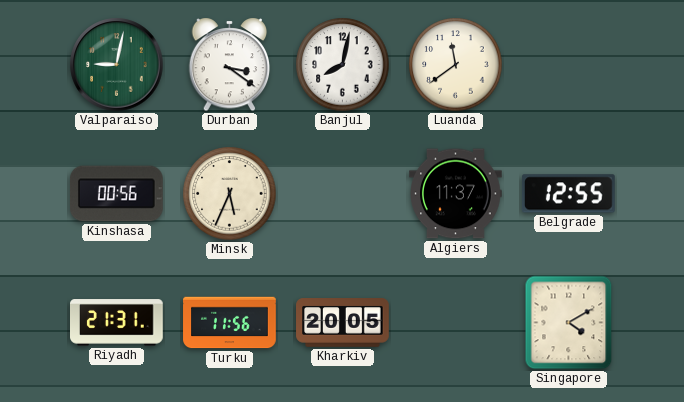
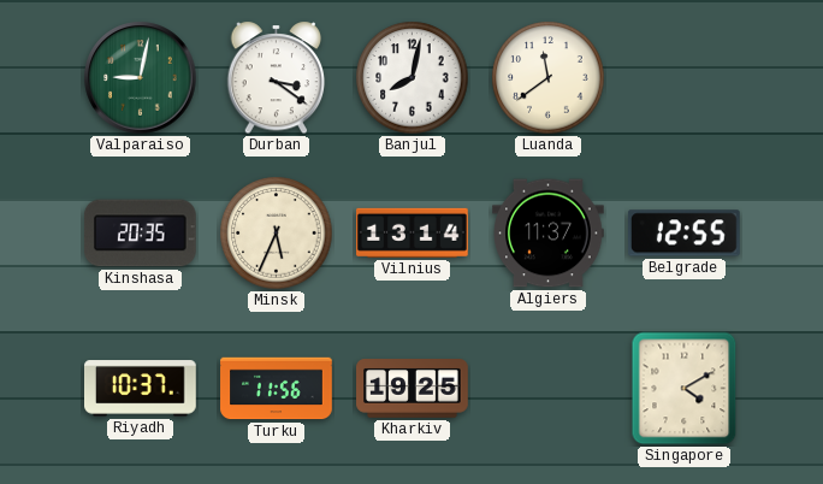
Kinshasa: 00:56 -> 20:35
Vilnius: none -> 13:14
Riyadh: 21:31 -> 10:37
Kharkiv: 20:05 -> 19:25
